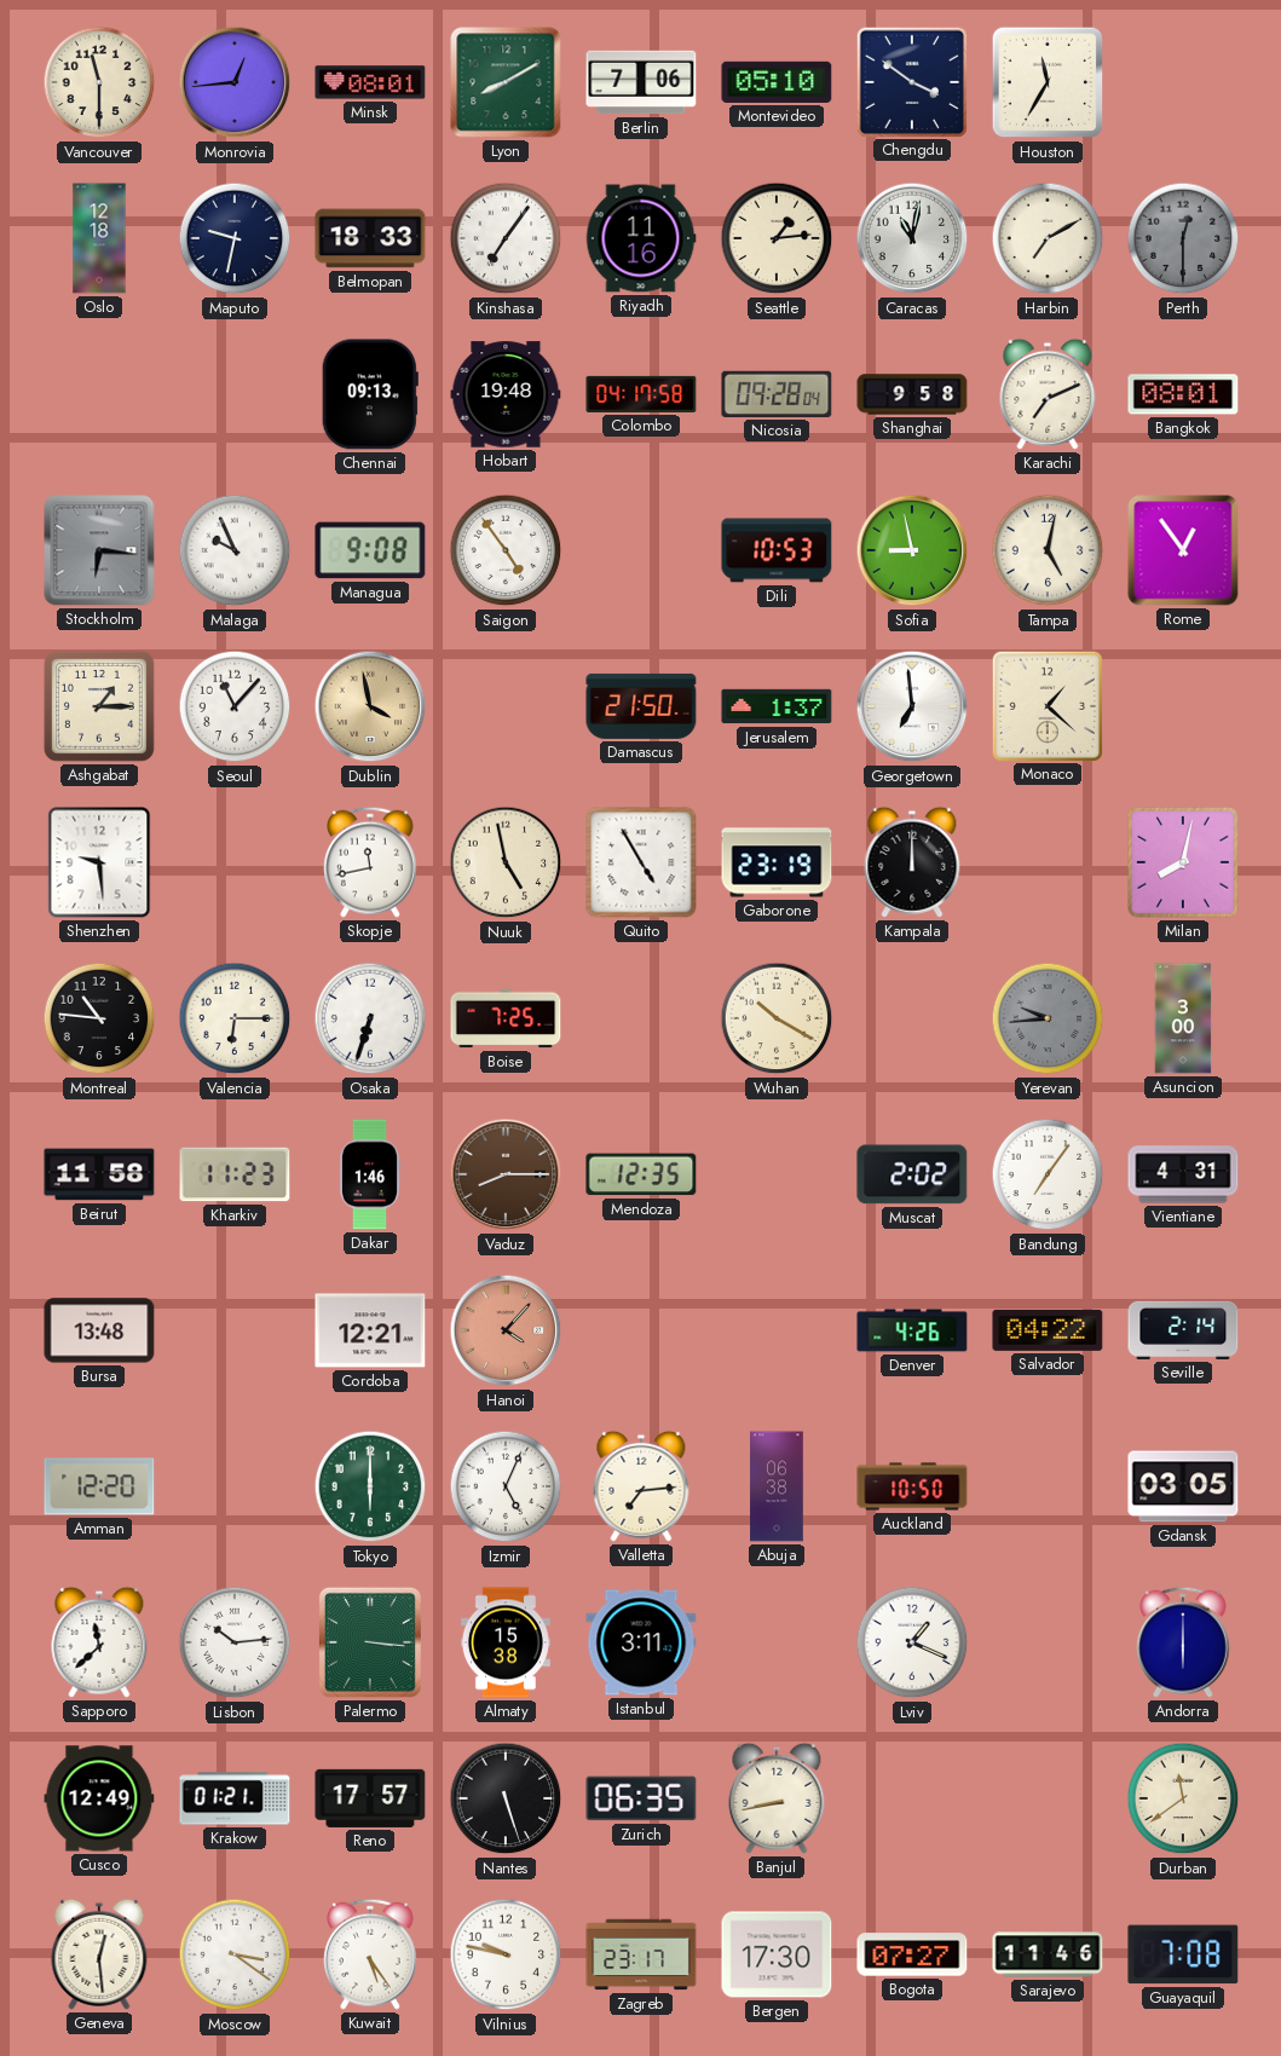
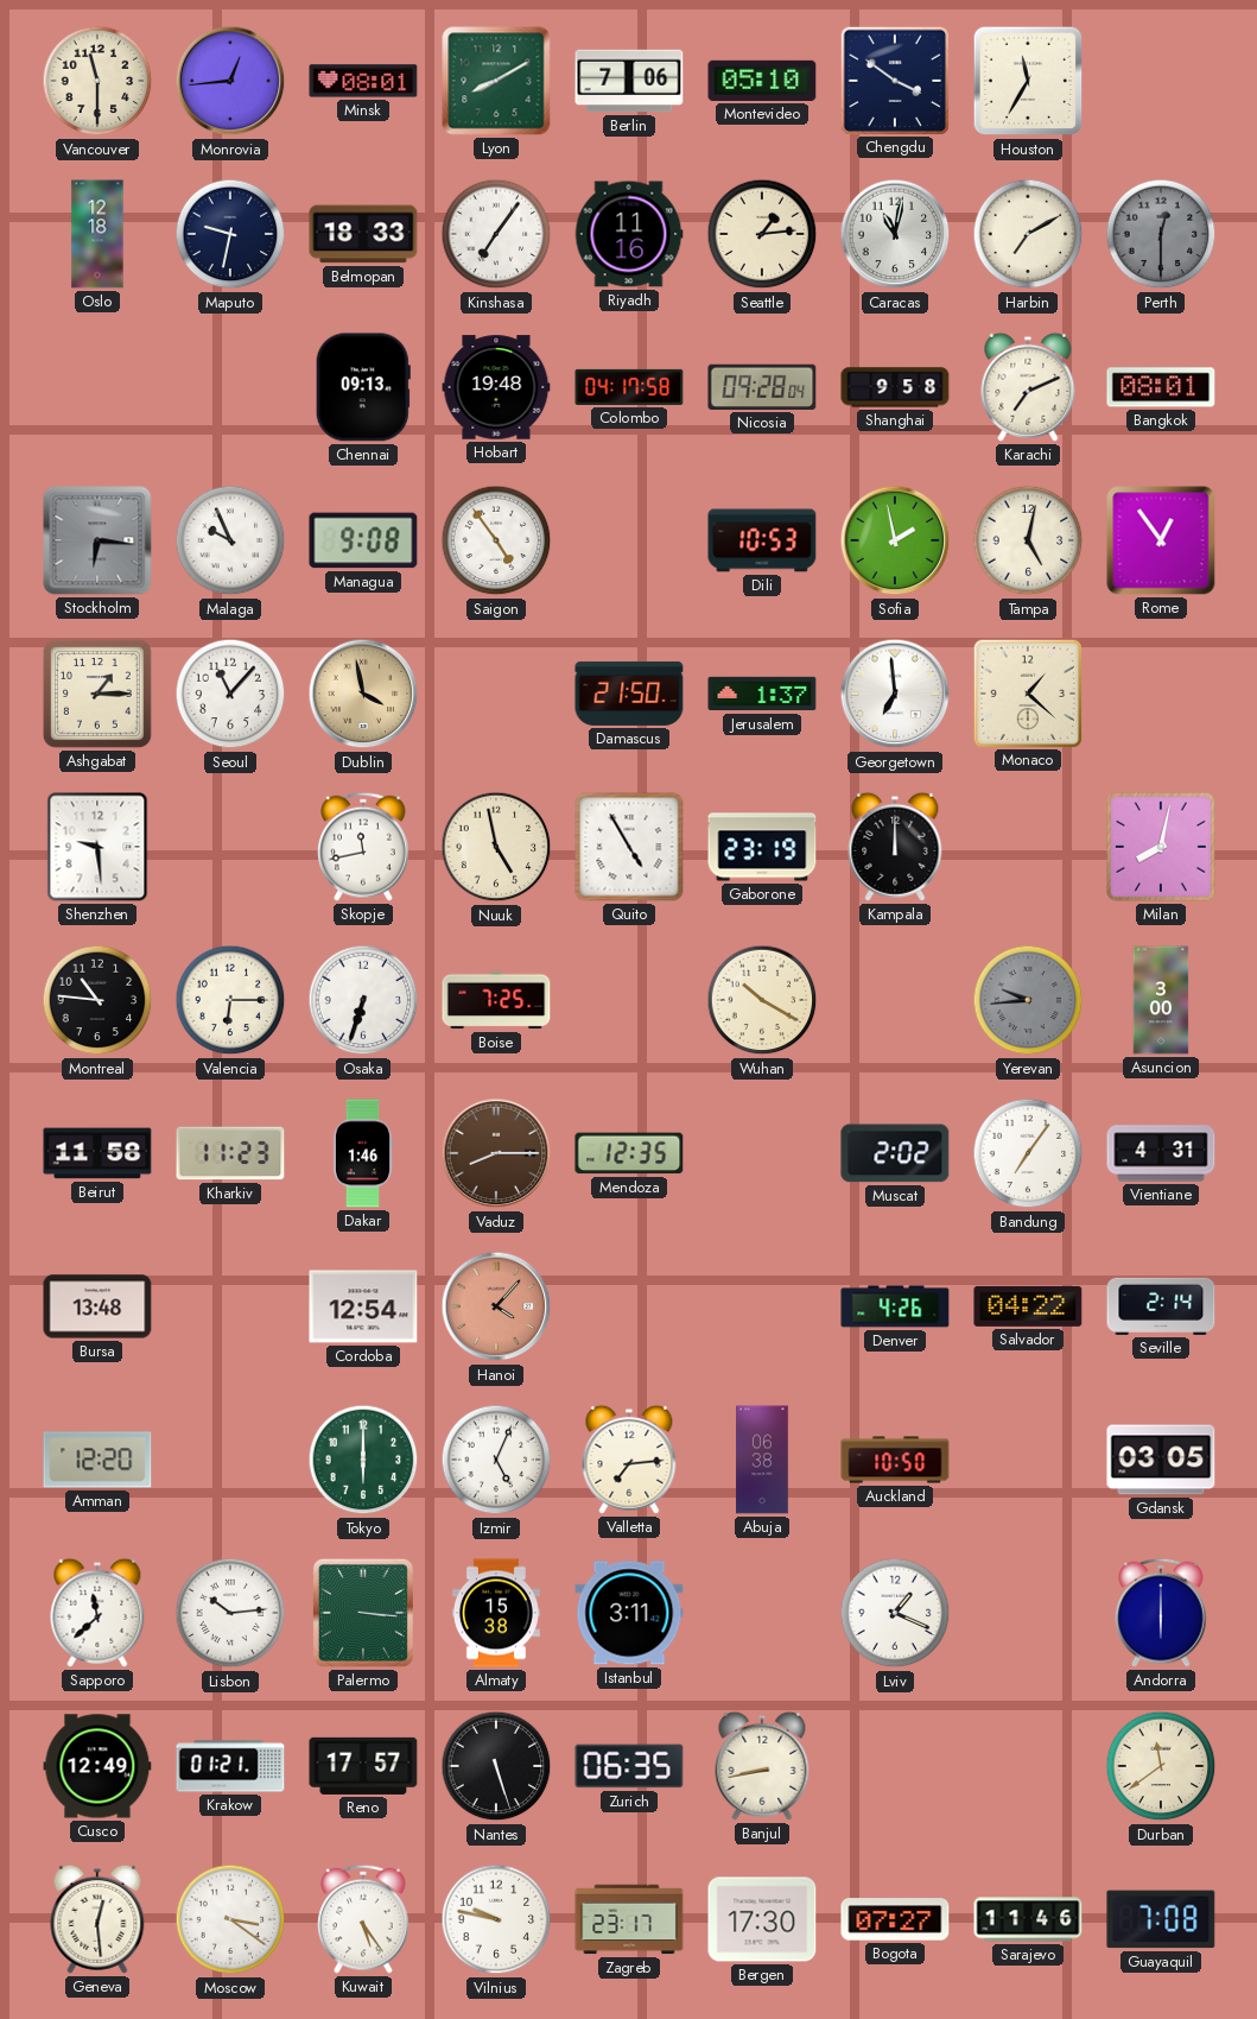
Sofia: 8:58 -> 1:58
Cordoba: 12:21 -> 12:54
